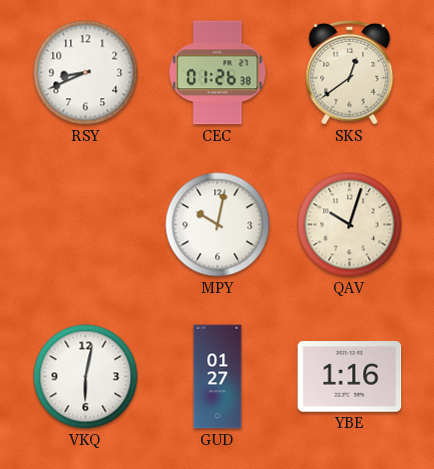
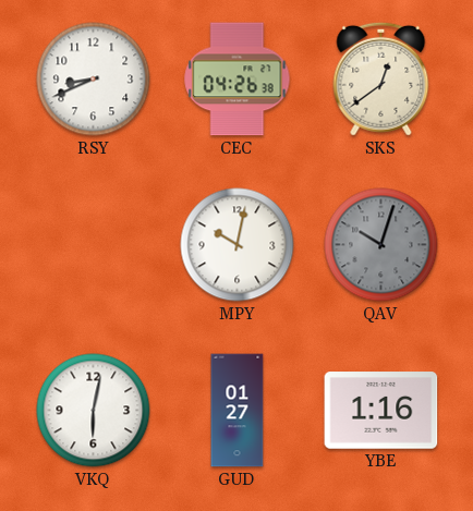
CEC: 01:26 -> 04:26
QAV dial: cream -> grey
